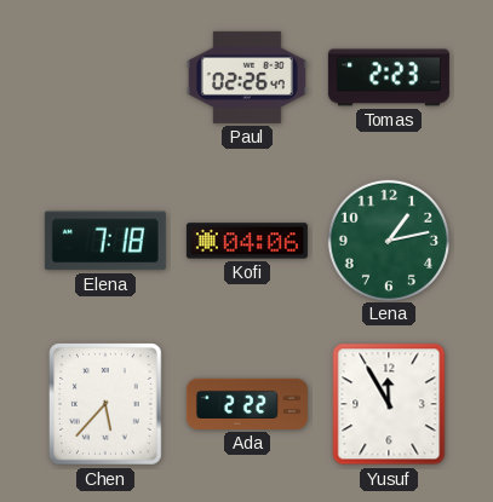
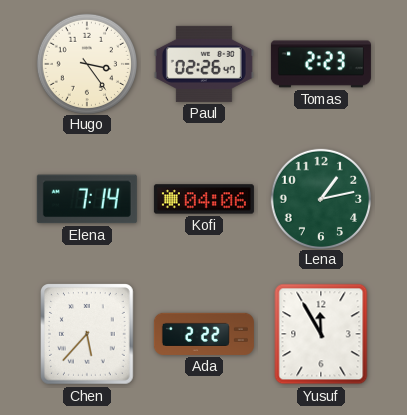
Hugo: none -> 3:24
Elena: 7:18 -> 7:14
